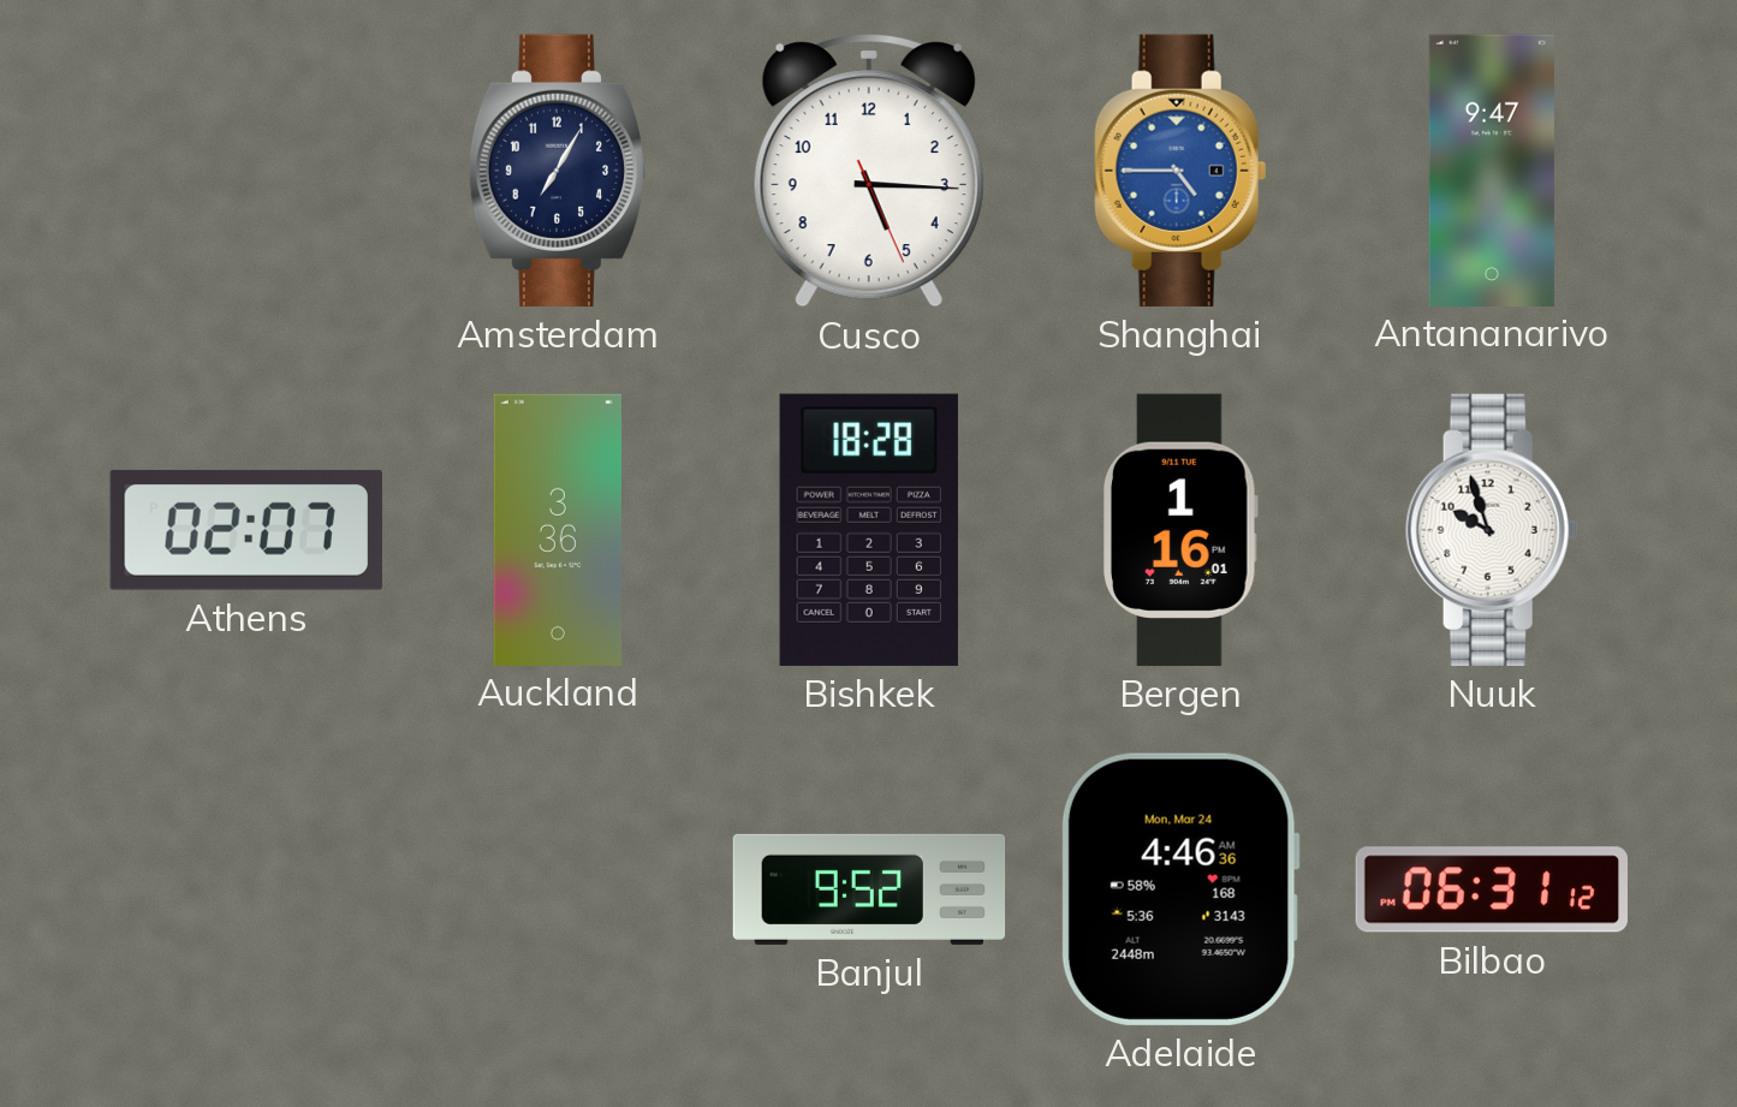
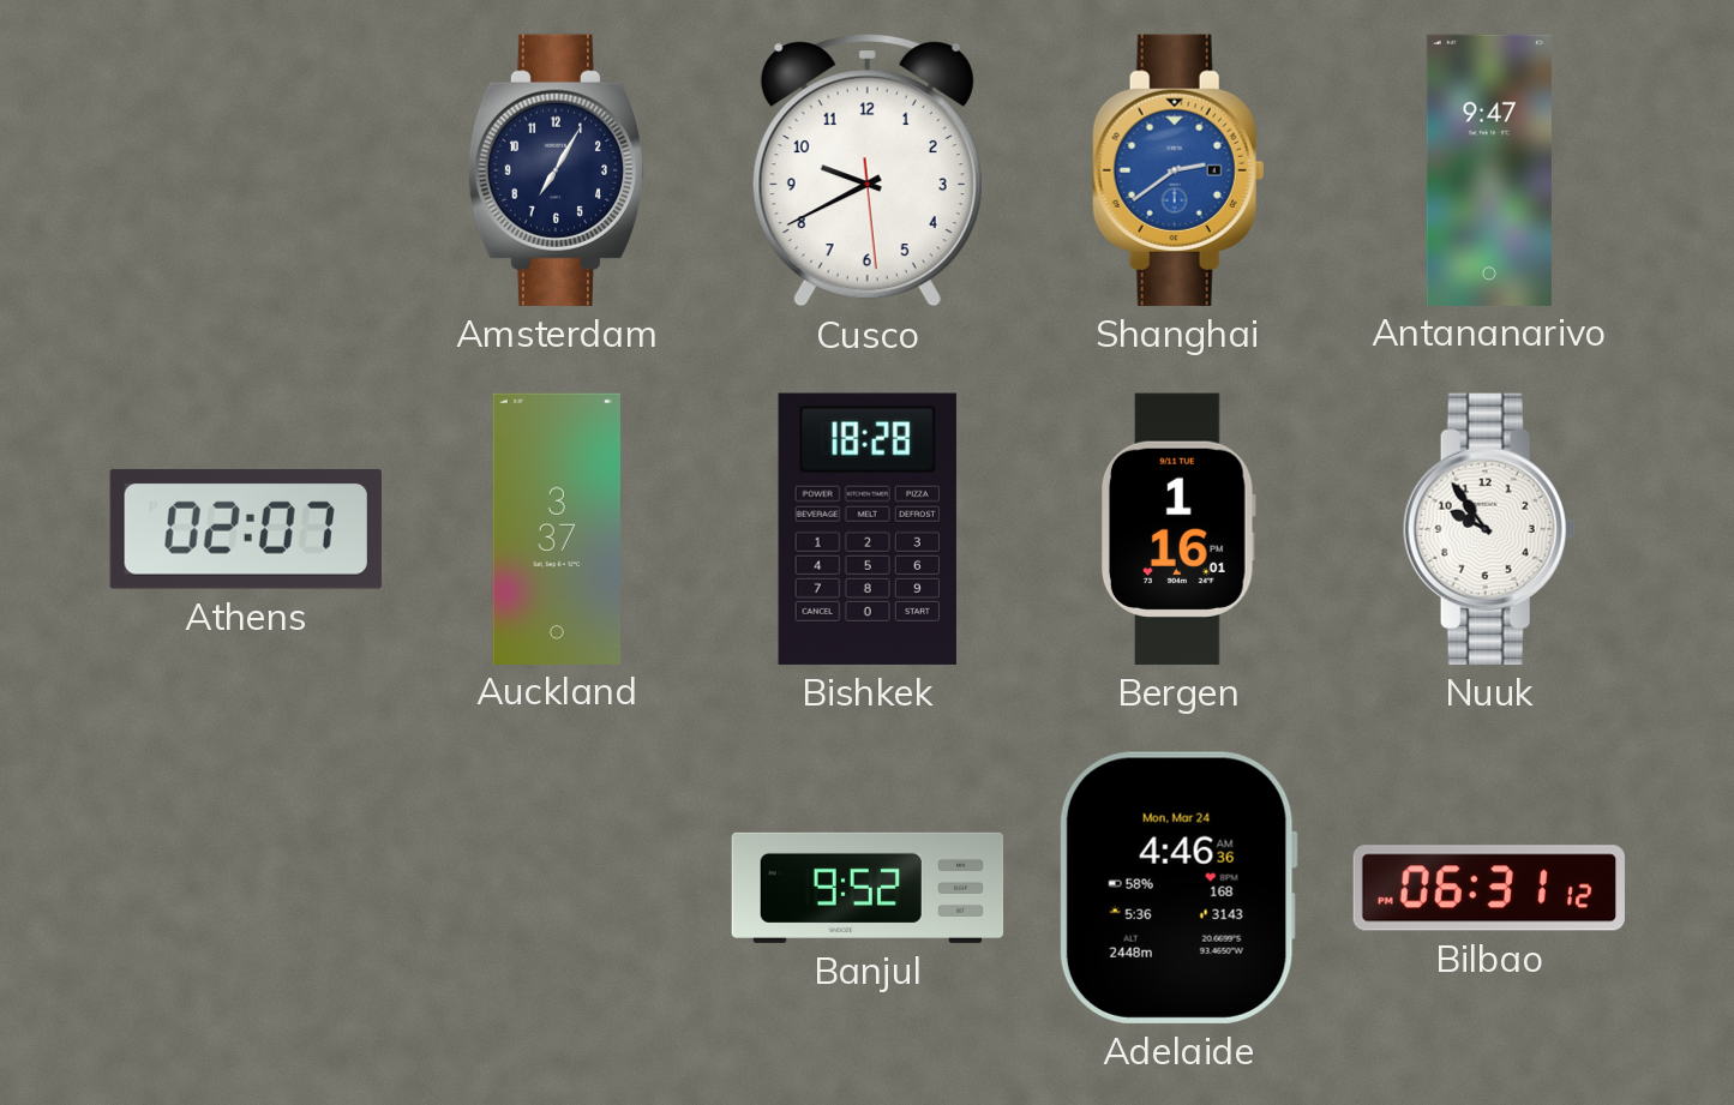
Cusco: 5:15 -> 9:40
Shanghai: 4:45 -> 2:39
Auckland: 3:36 -> 3:37
Nuuk: 9:57 -> 9:54
